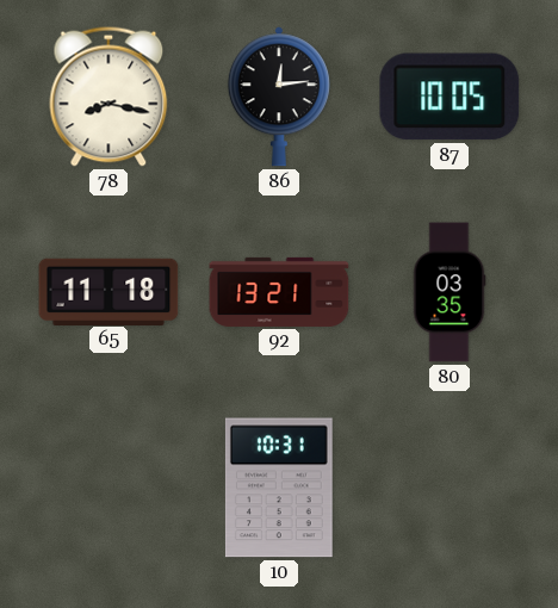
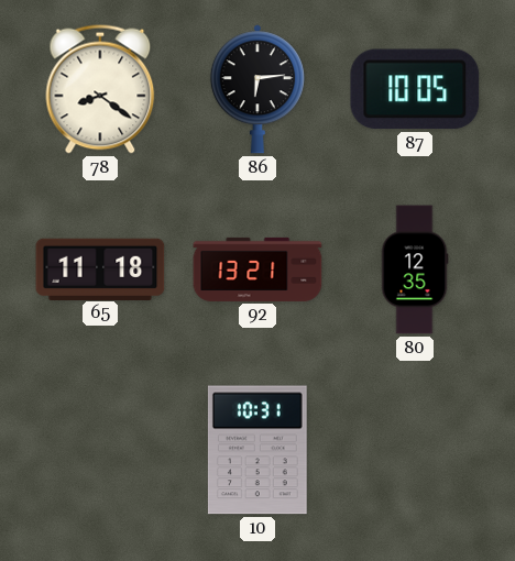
78: 8:17 -> 8:21
86: 12:14 -> 6:14
80: 03:35 -> 12:35
